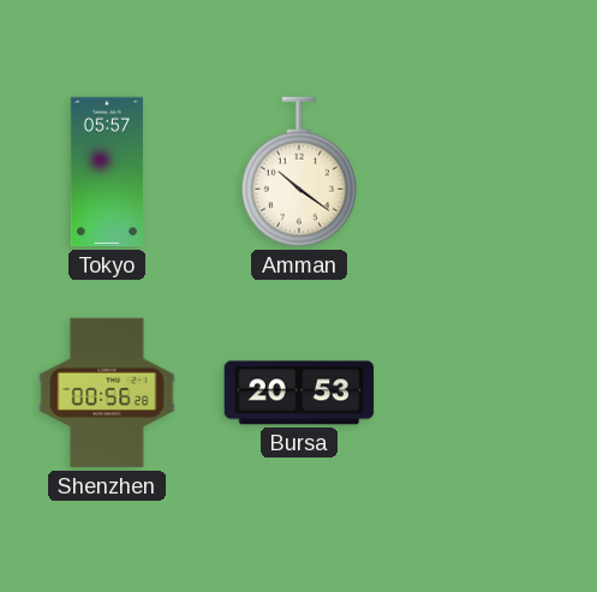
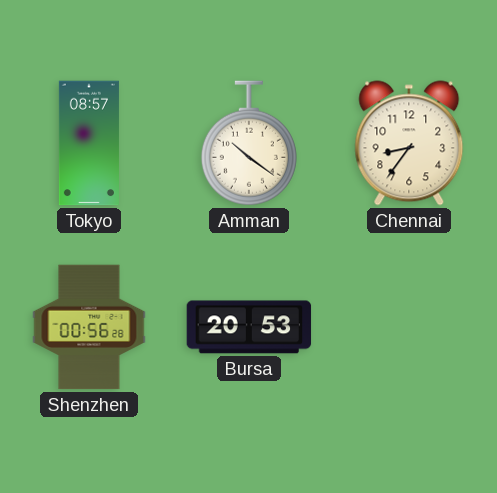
Tokyo: 05:57 -> 08:57
Chennai: none -> 8:36
